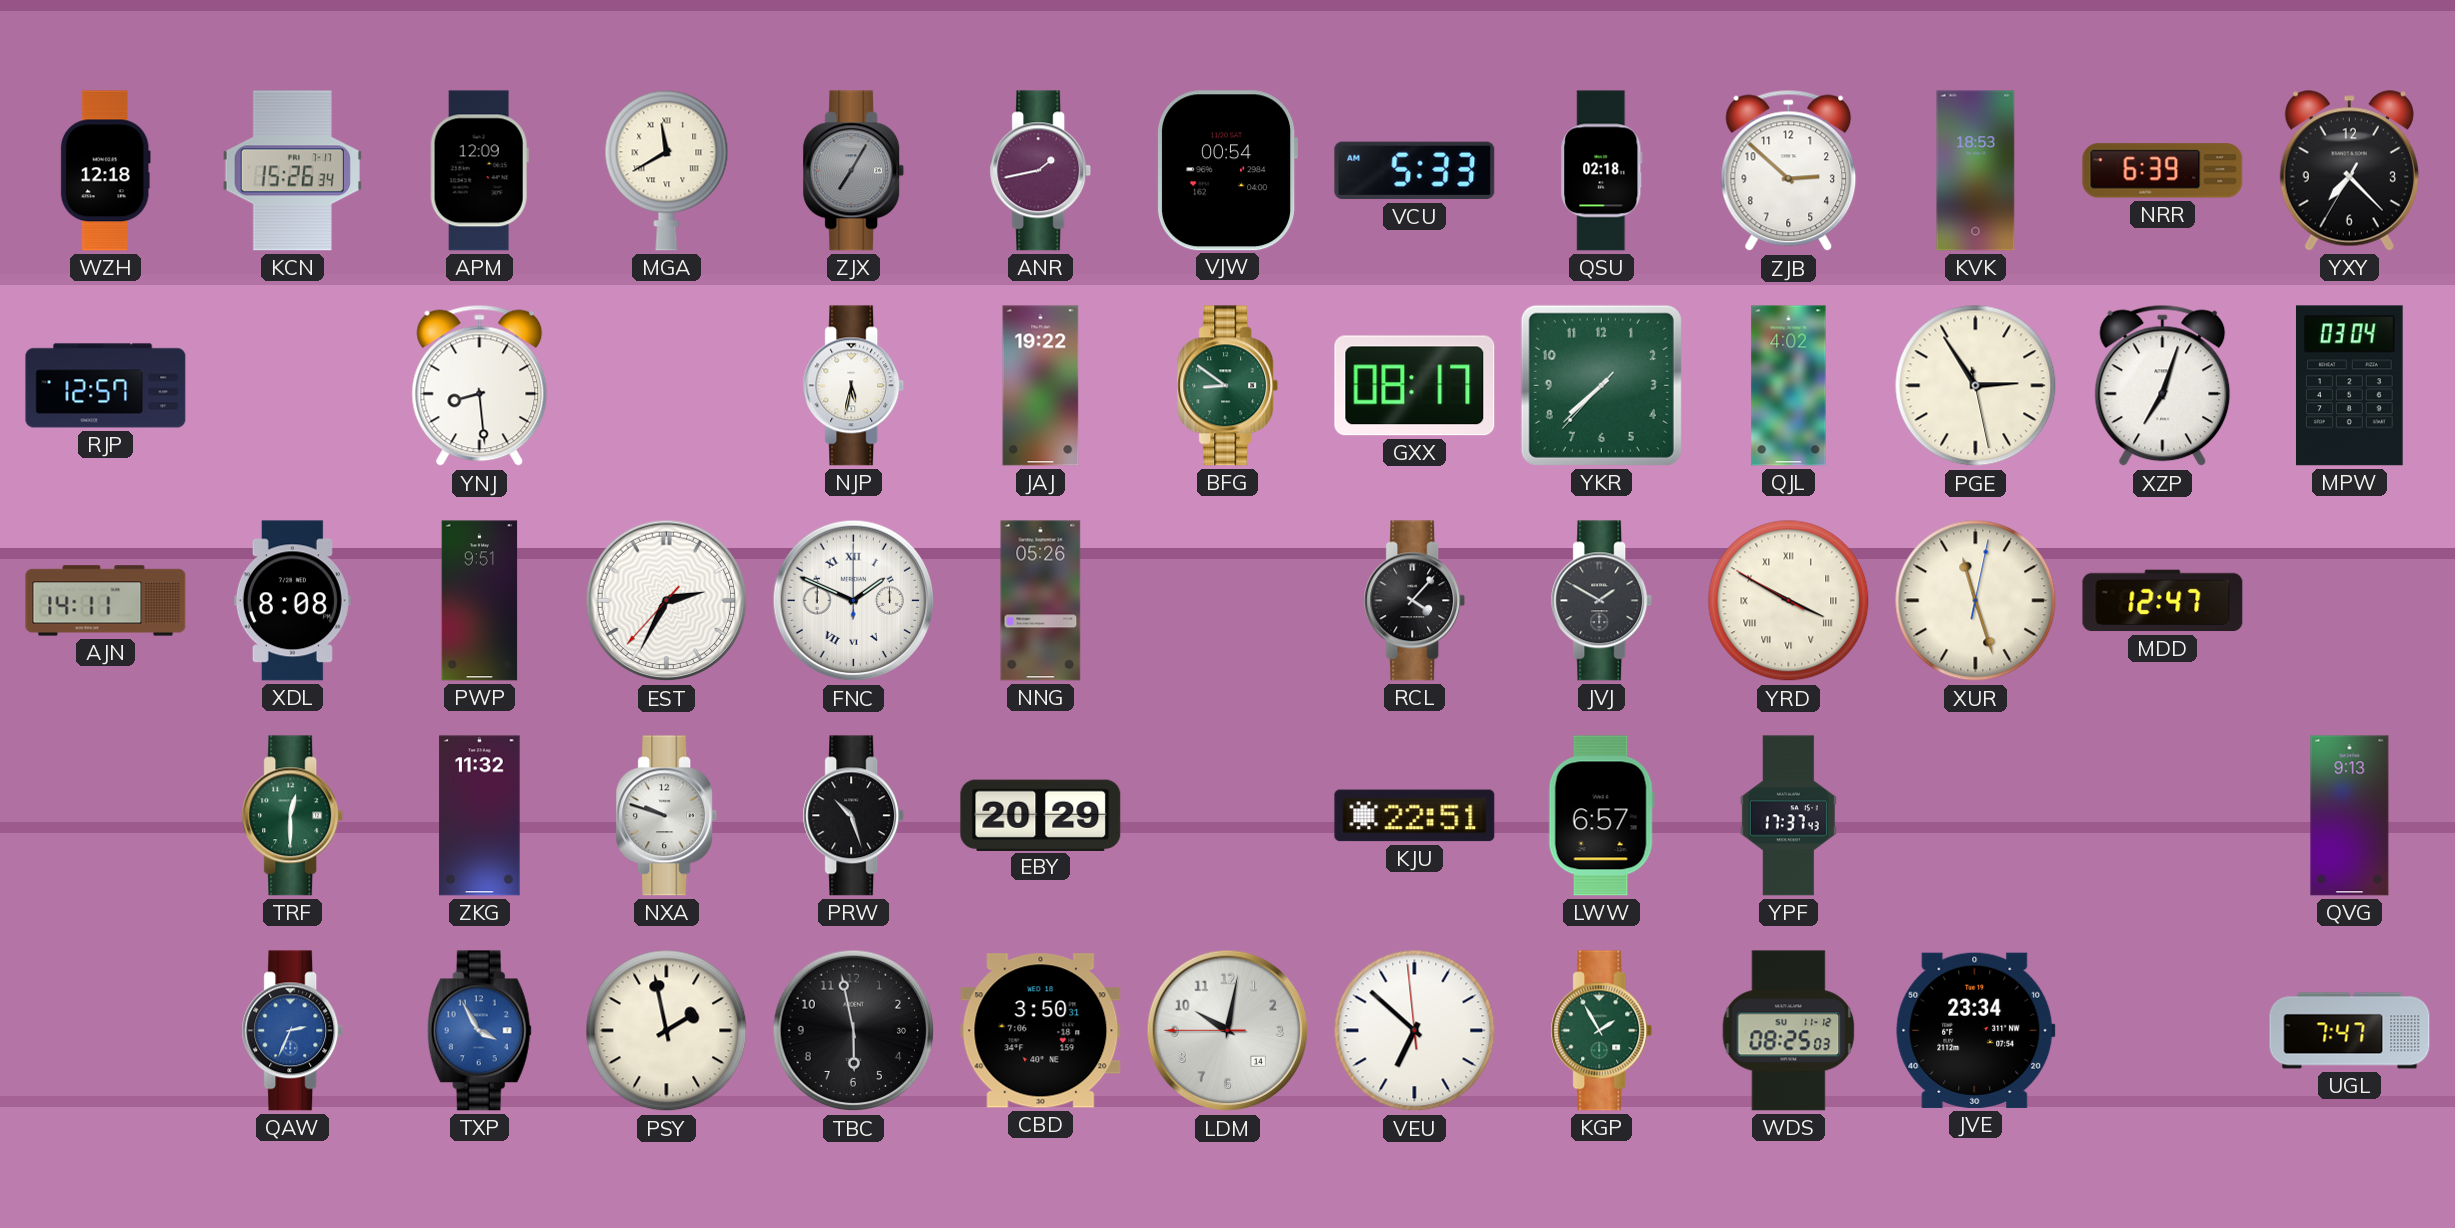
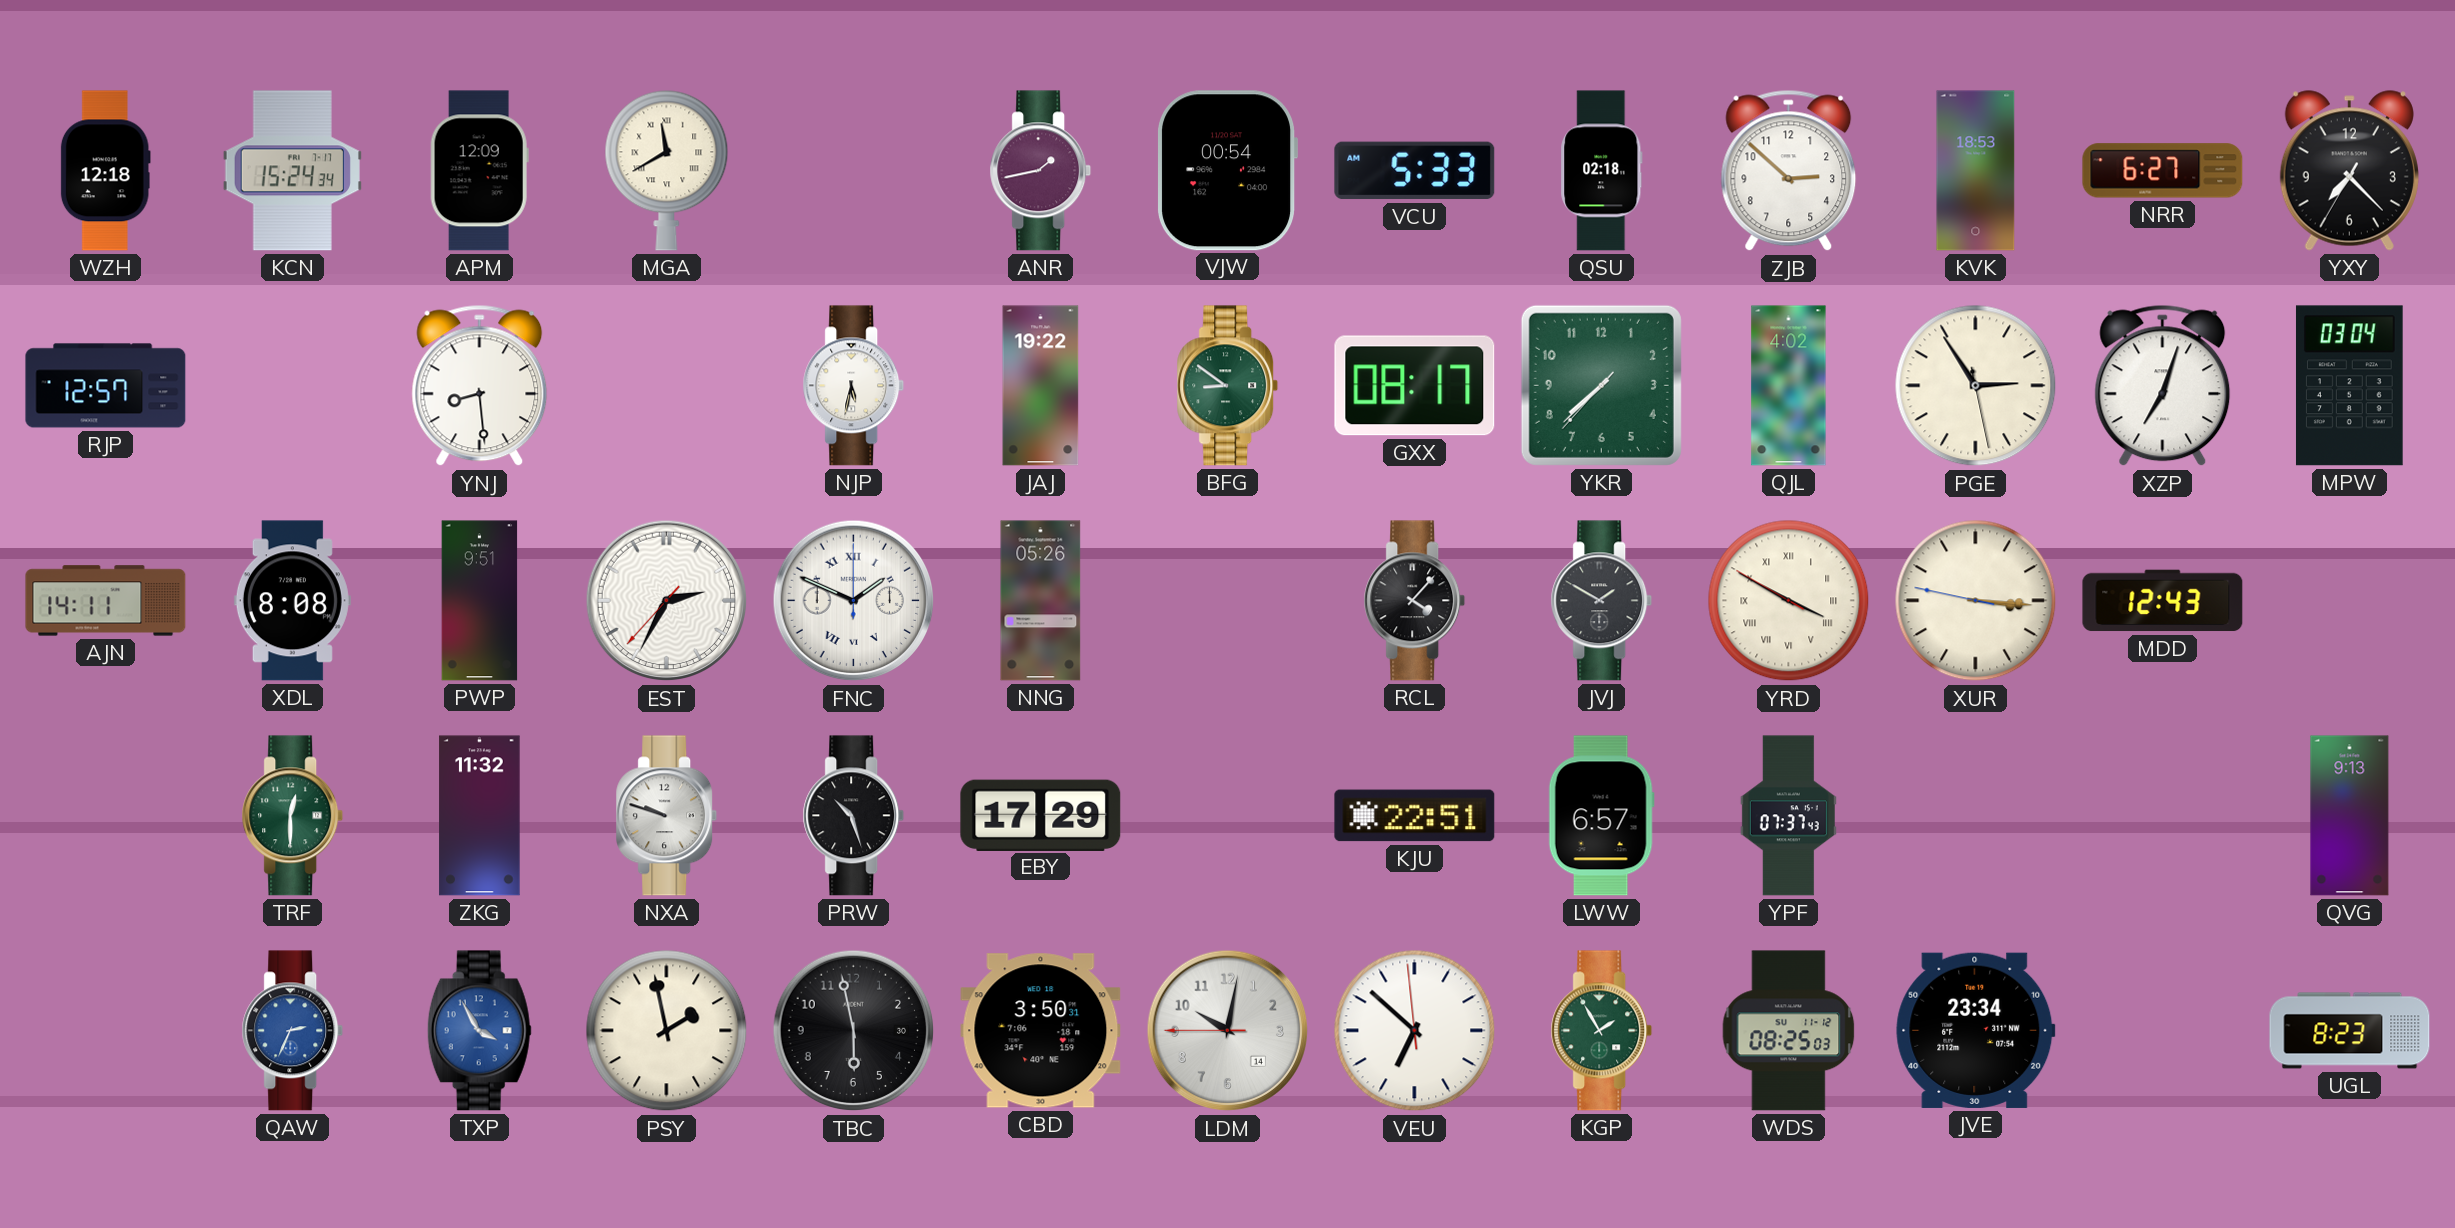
KCN: 15:26 -> 15:24
ZJX: 7:05 -> none
NRR: 6:39 -> 6:27
XUR: 11:27 -> 3:15
MDD: 12:47 -> 12:43
EBY: 20:29 -> 17:29
YPF: 17:37 -> 07:37
UGL: 7:47 -> 8:23
